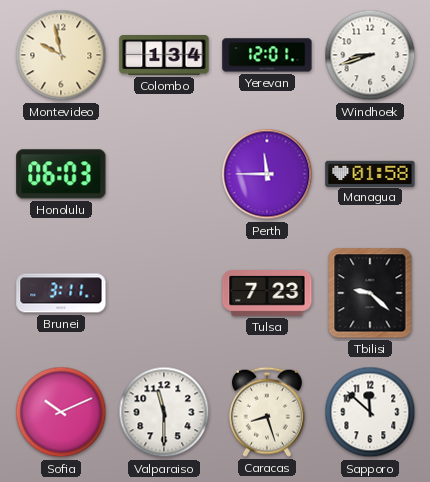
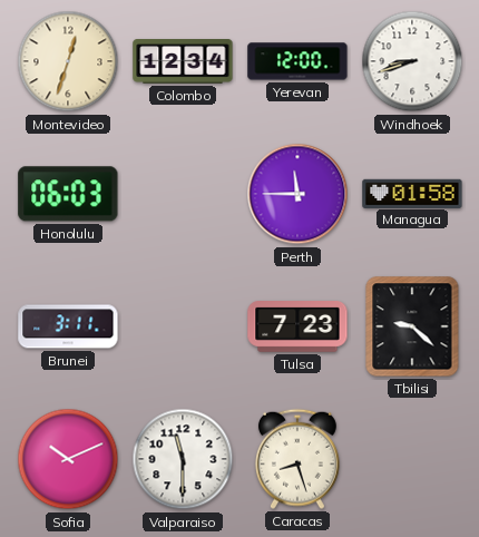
Montevideo: 9:58 -> 12:33
Colombo: 1:34 -> 12:34
Yerevan: 12:01 -> 12:00
Sapporo: 11:52 -> none
